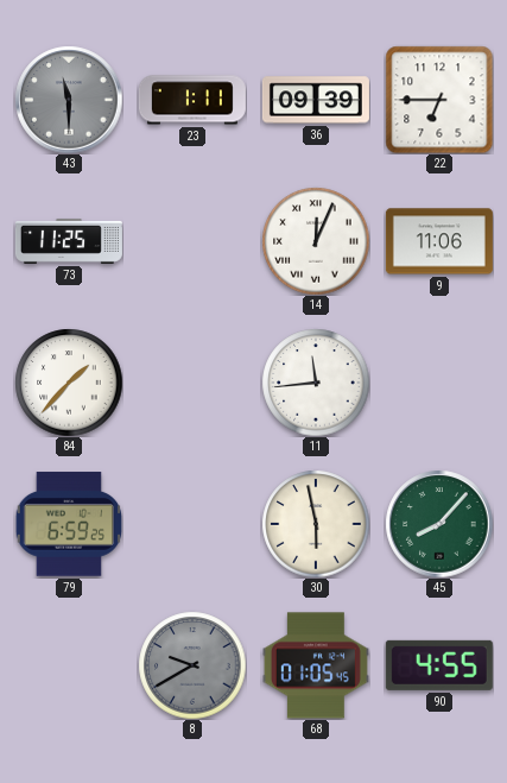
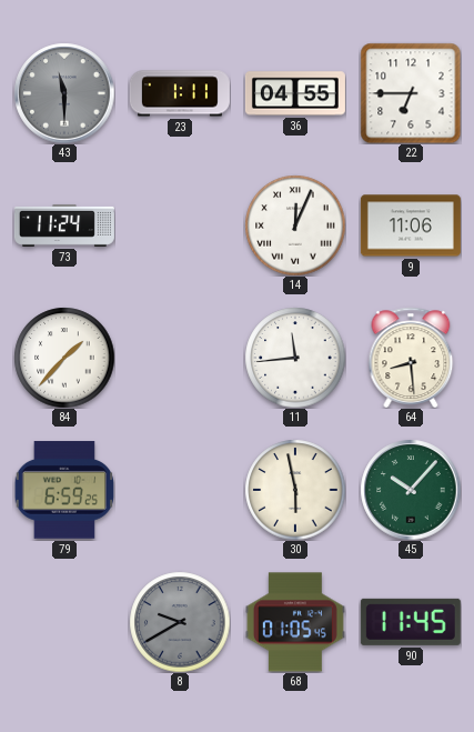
36: 09:39 -> 04:55
73: 11:25 -> 11:24
64: none -> 8:29
45: 8:07 -> 10:07
90: 4:55 -> 11:45
